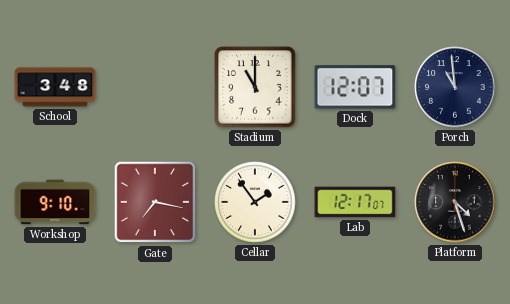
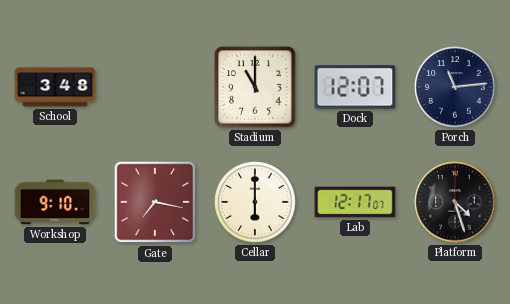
Porch: 10:59 -> 11:14
Cellar: 1:54 -> 6:00
